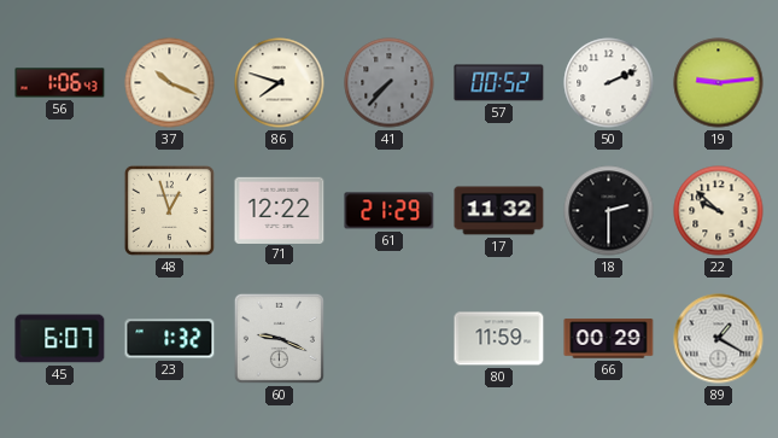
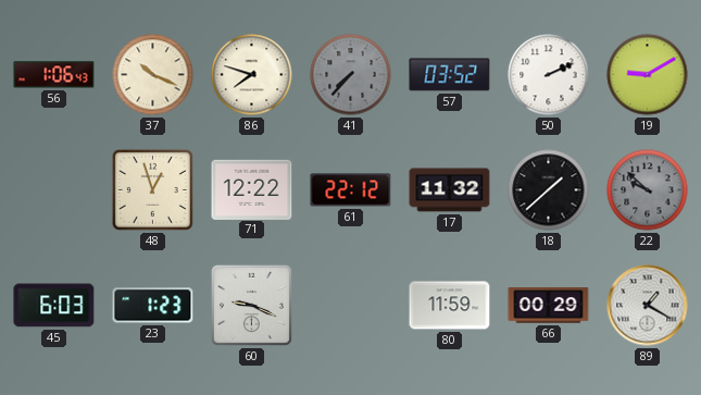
57: 00:52 -> 03:52
19: 9:14 -> 9:10
61: 21:29 -> 22:12
18: 2:30 -> 1:38
22 dial: cream -> grey
45: 6:07 -> 6:03
23: 1:32 -> 1:23
